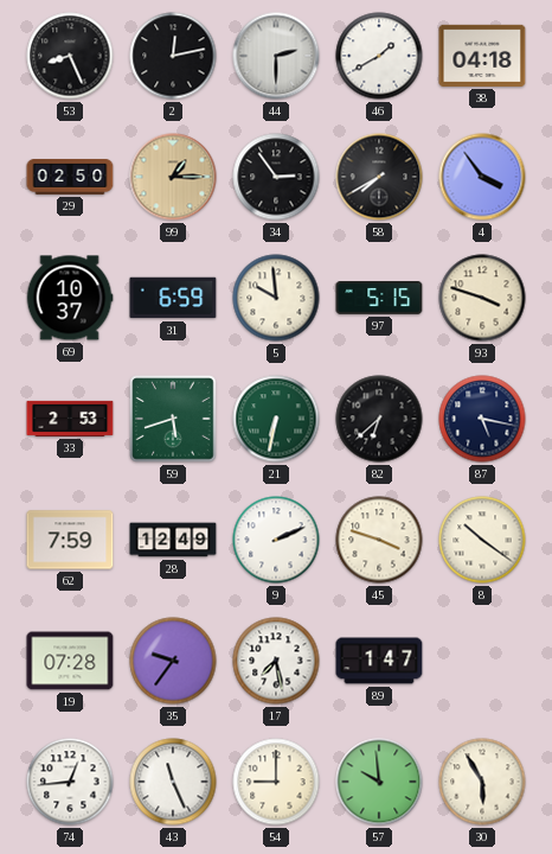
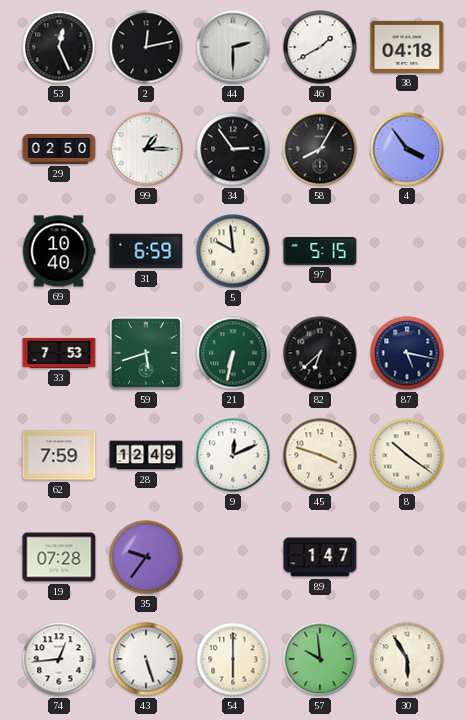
53: 8:26 -> 12:26
99 dial: champagne -> white
58: 7:40 -> 8:05
69: 10:37 -> 10:40
93: 3:48 -> none
33: 2:53 -> 7:53
9: 2:11 -> 12:11
17: 7:28 -> none
43: 11:26 -> 5:27
54: 9:00 -> 6:00
